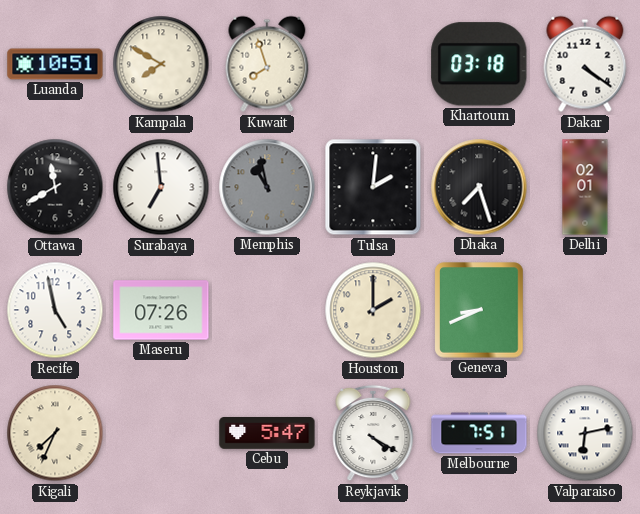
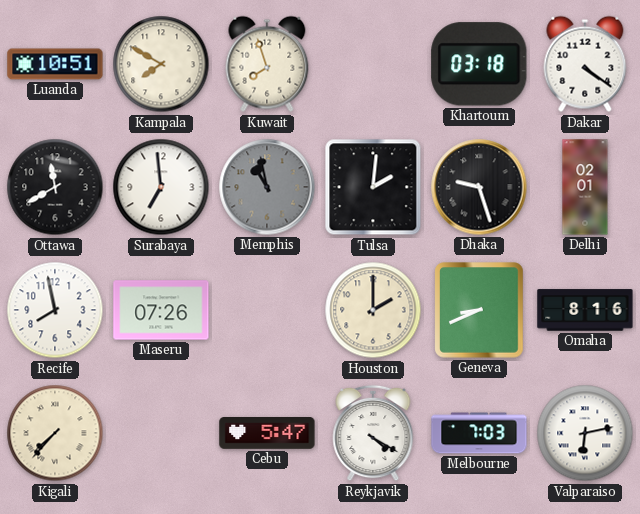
Dhaka: 7:27 -> 9:27
Recife: 4:58 -> 7:58
Omaha: none -> 8:16
Kigali: 7:34 -> 7:37
Melbourne: 7:51 -> 7:03
